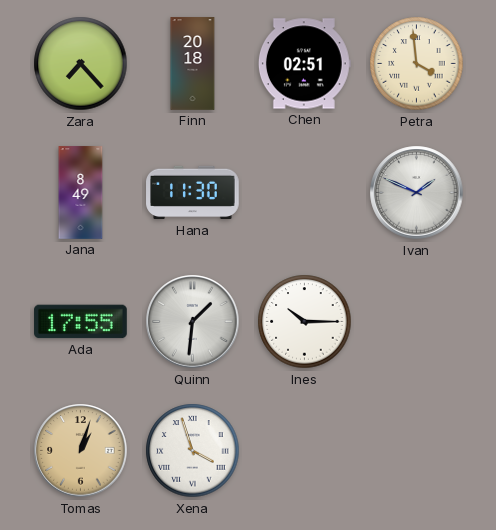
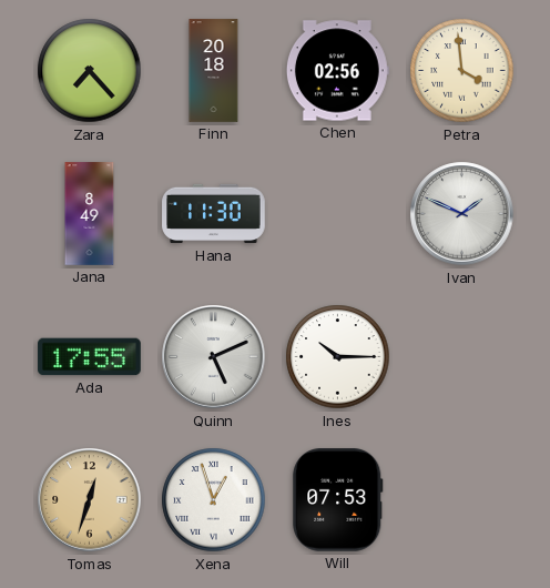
Chen: 02:51 -> 02:56
Quinn: 1:31 -> 5:11
Tomas: 1:03 -> 12:33
Xena: 3:57 -> 12:57
Will: none -> 07:53
